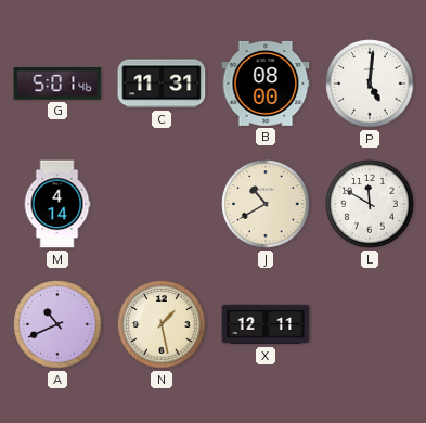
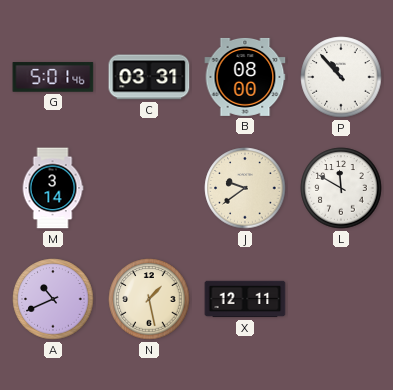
C: 11:31 -> 03:31
P: 5:01 -> 10:53
M: 4:14 -> 3:14
J: 10:40 -> 9:39
